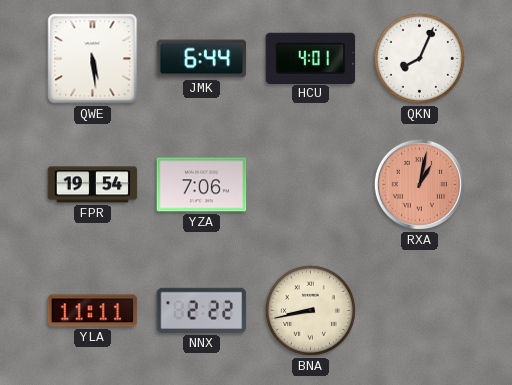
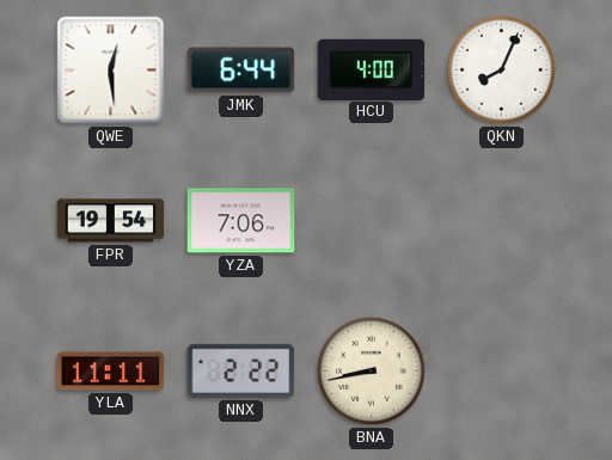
QWE: 5:29 -> 12:29
HCU: 4:01 -> 4:00
RXA: 1:02 -> none
